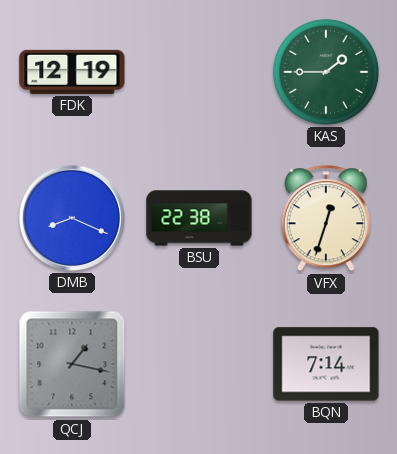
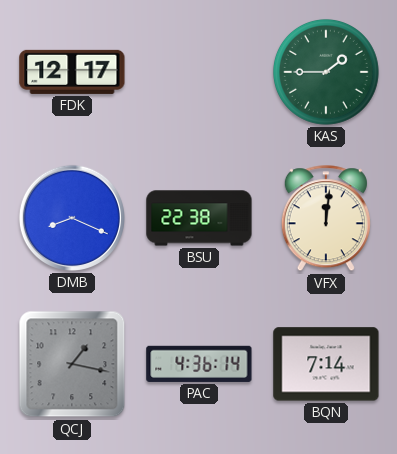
FDK: 12:19 -> 12:17
VFX: 12:33 -> 12:01
PAC: none -> 4:36
